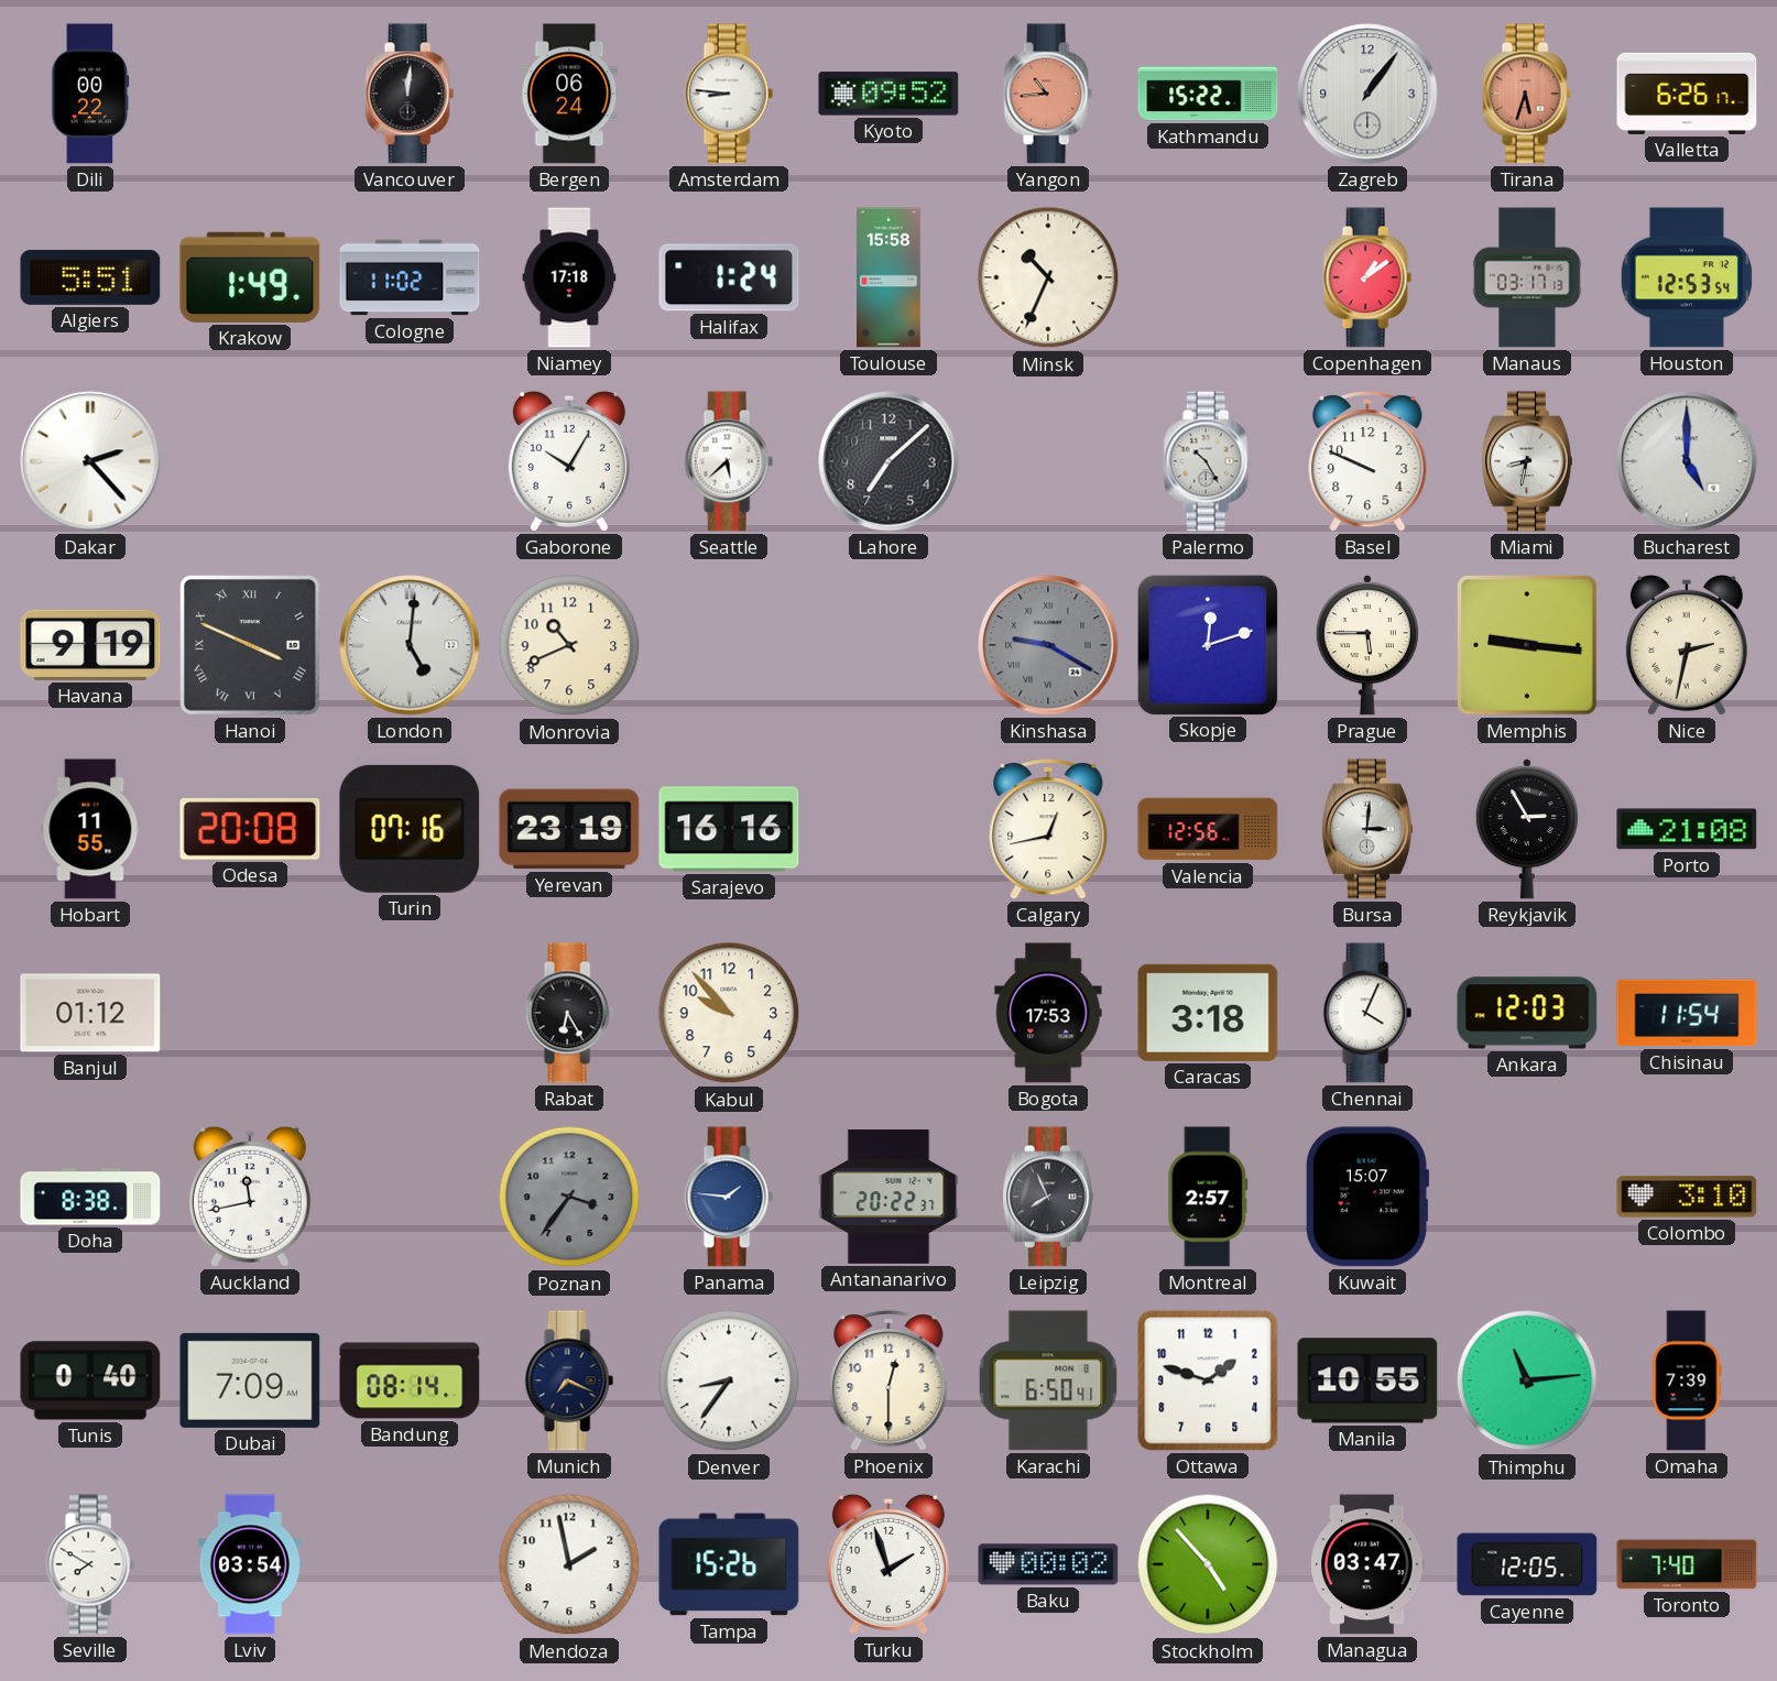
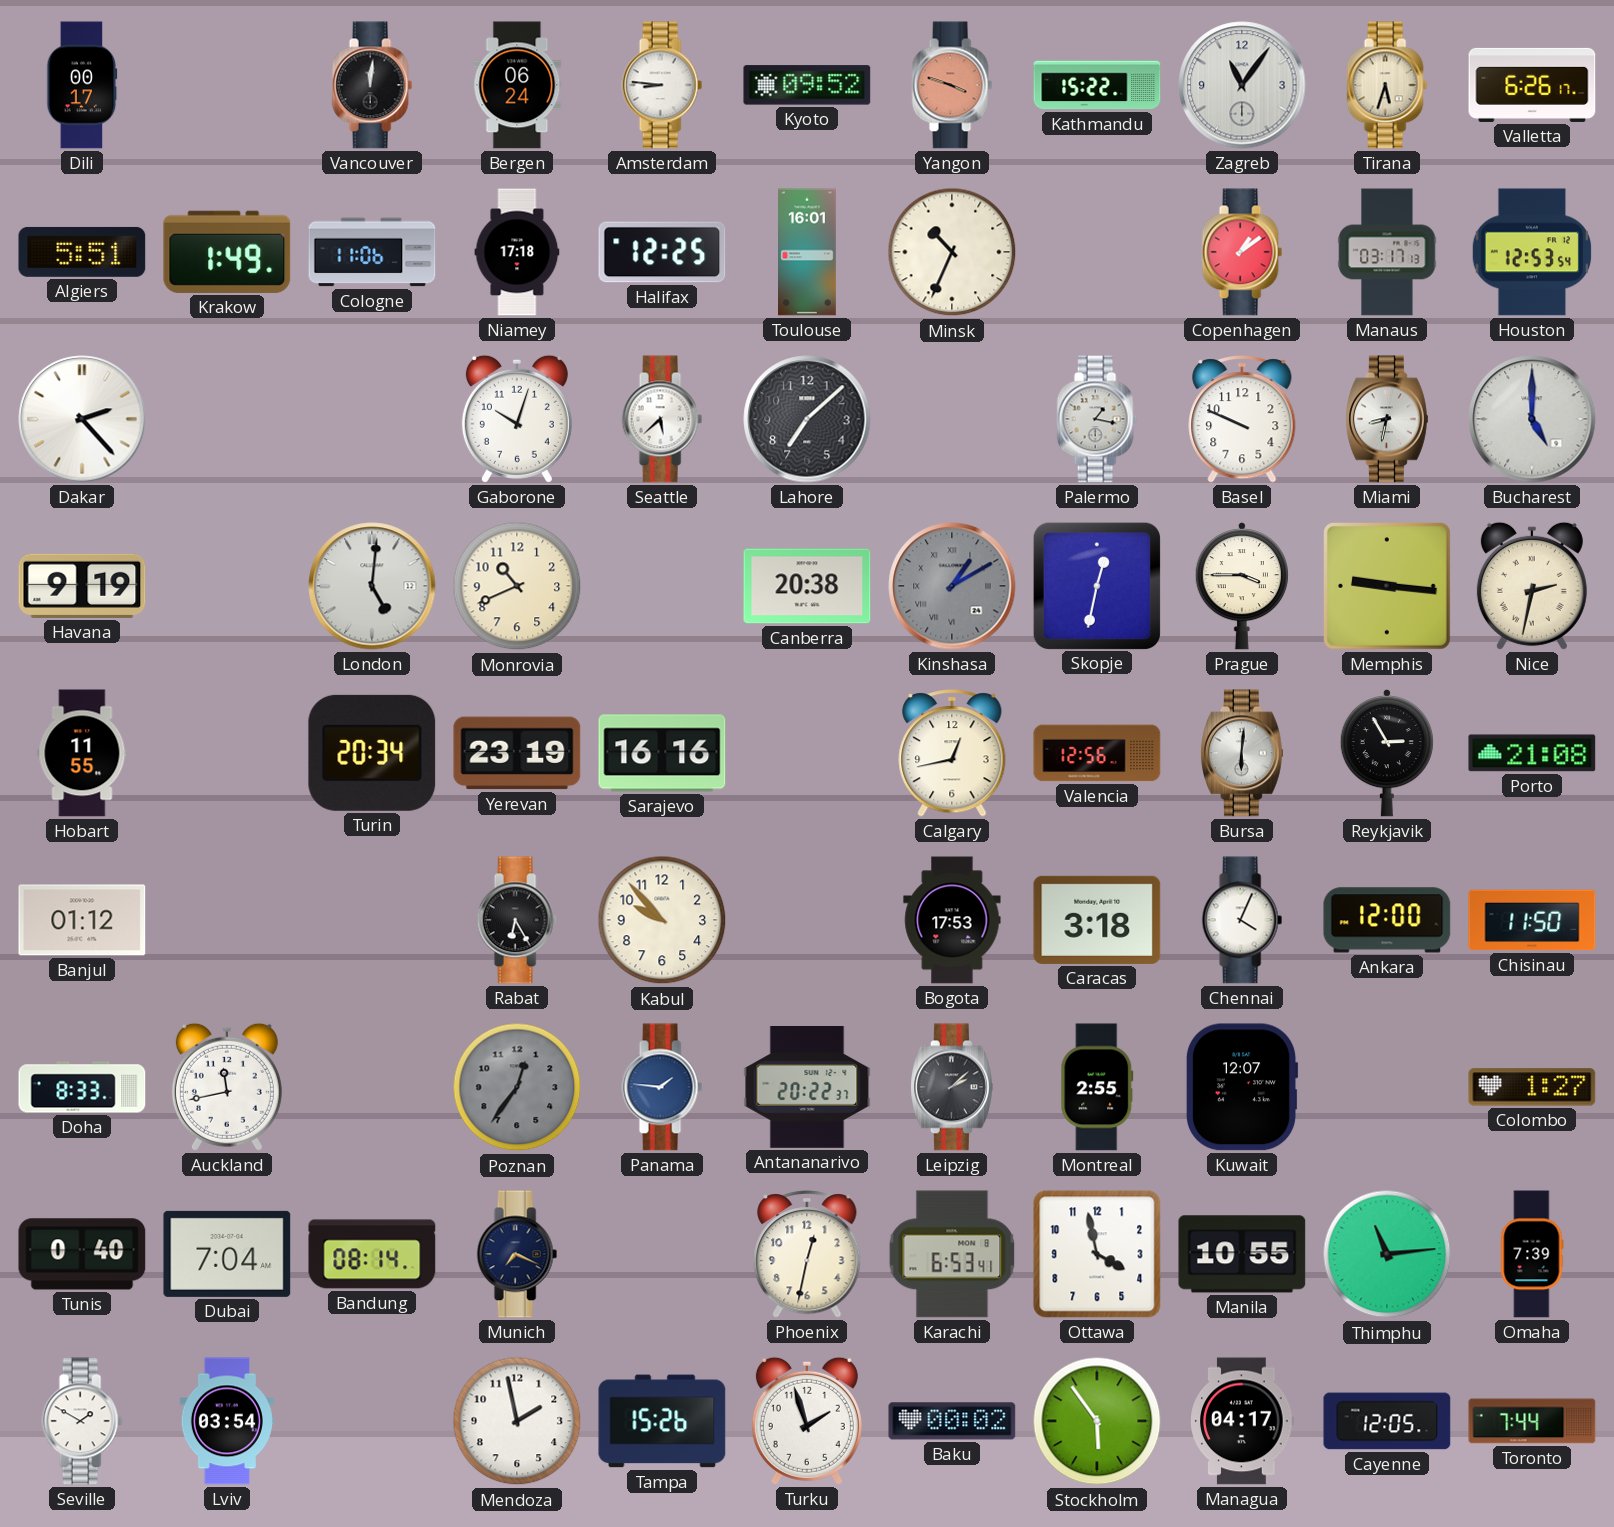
Dili: 00:22 -> 00:17
Yangon: 10:44 -> 3:48
Zagreb: 1:06 -> 11:06
Tirana dial: salmon -> cream
Cologne: 11:02 -> 11:06
Halifax: 1:24 -> 12:25
Toulouse: 15:58 -> 16:01
Gaborone: 10:05 -> 10:03
Palermo: 10:25 -> 1:17
Hanoi: 3:49 -> none
Canberra: none -> 20:38
Kinshasa: 9:20 -> 1:10
Skopje: 12:12 -> 12:32
Prague: 5:45 -> 3:45
Odesa: 20:08 -> none
Turin: 07:16 -> 20:34
Bursa: 3:01 -> 6:01
Ankara: 12:03 -> 12:00
Chisinau: 11:54 -> 11:50
Doha: 8:38 -> 8:33
Poznan: 3:36 -> 12:36
Leipzig: 7:56 -> 2:08
Montreal: 2:57 -> 2:55
Kuwait: 15:07 -> 12:07
Colombo: 3:10 -> 1:27
Dubai: 7:09 -> 7:04
Denver: 8:36 -> none
Phoenix: 12:30 -> 12:32
Karachi: 6:50 -> 6:53
Ottawa: 1:48 -> 3:58
Seville: 7:50 -> 1:50
Stockholm: 4:53 -> 5:54
Managua: 03:47 -> 04:17
Toronto: 7:40 -> 7:44
